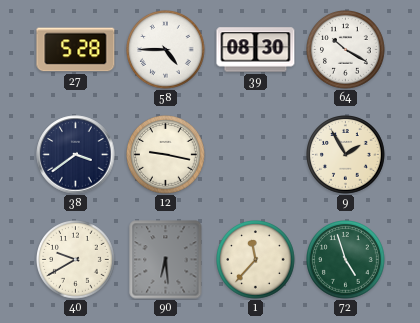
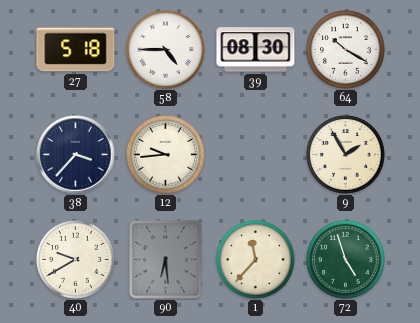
27: 5:28 -> 5:18
38: 3:39 -> 3:37
12: 9:17 -> 9:44
